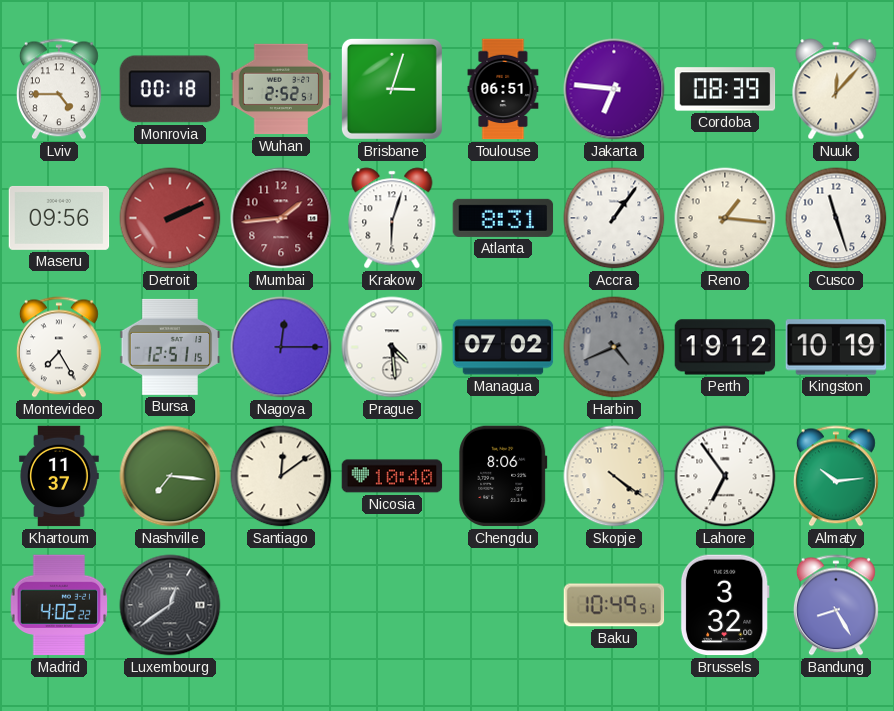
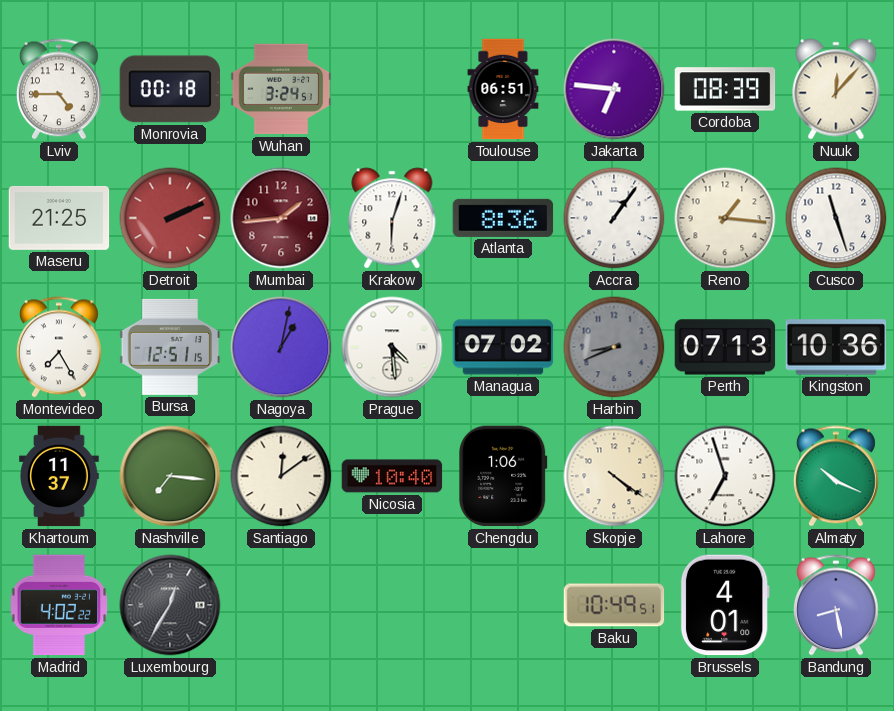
Wuhan: 2:52 -> 3:24
Brisbane: 3:03 -> none
Maseru: 09:56 -> 21:25
Atlanta: 8:31 -> 8:36
Nagoya: 12:15 -> 1:02
Harbin: 4:41 -> 8:41
Perth: 19:12 -> 07:13
Kingston: 10:19 -> 10:36
Chengdu: 8:06 -> 1:06
Lahore: 6:54 -> 6:57
Almaty: 10:14 -> 10:19
Luxembourg: 12:39 -> 12:35
Brussels: 3:32 -> 4:01
Bandung: 8:25 -> 8:28
